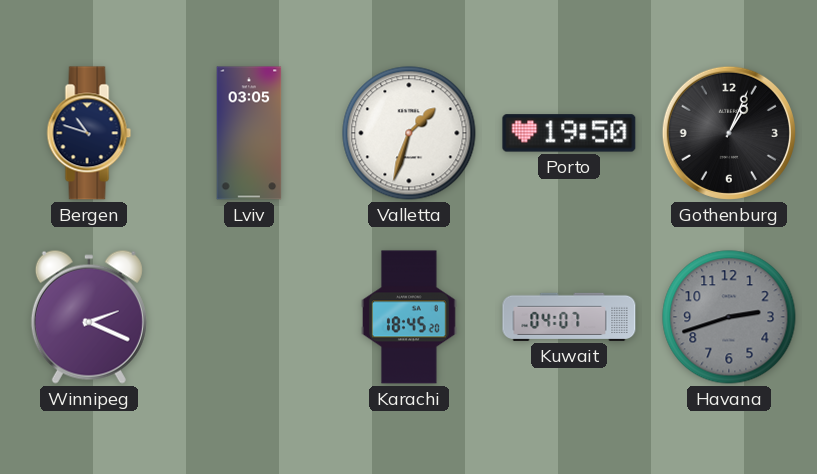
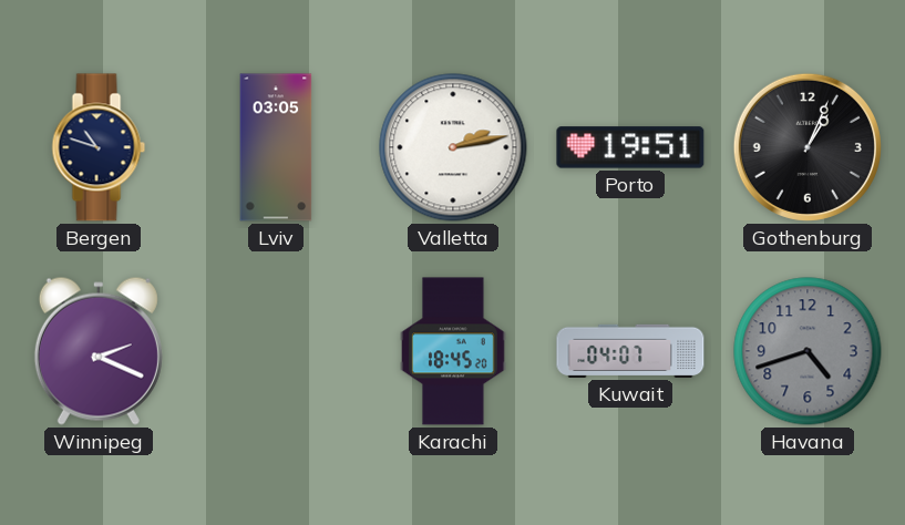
Valletta: 1:33 -> 2:13
Porto: 19:50 -> 19:51
Havana: 2:42 -> 4:42
